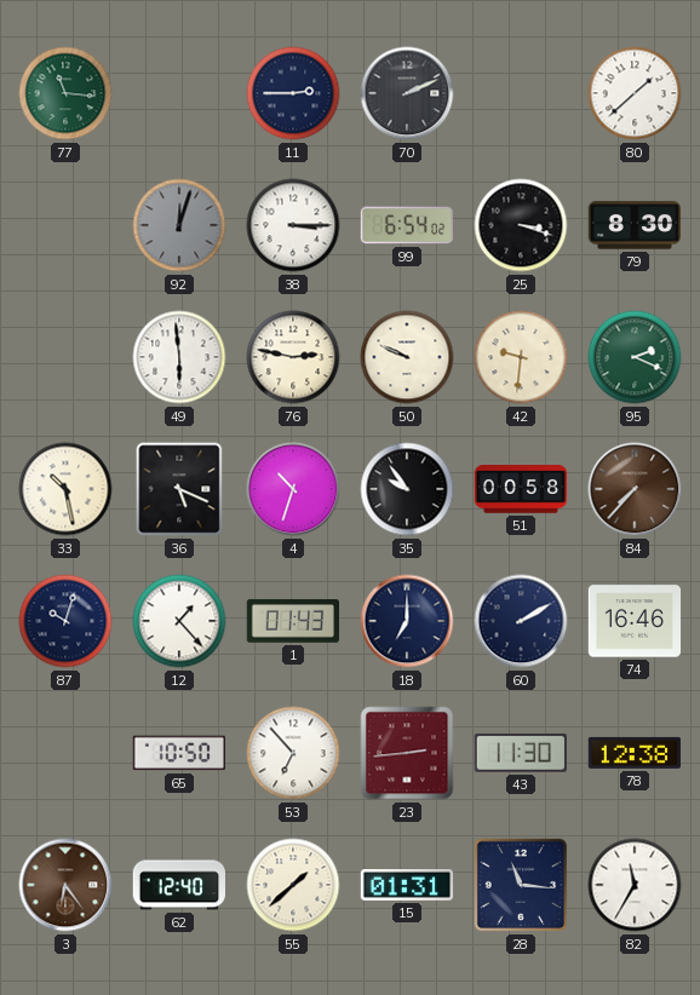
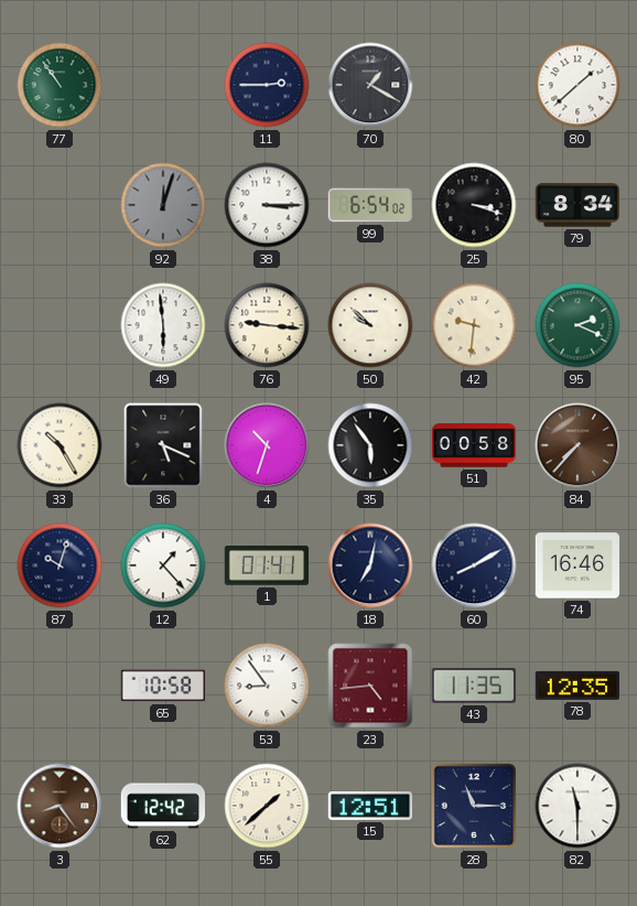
77: 11:16 -> 10:54
70: 2:11 -> 1:20
79: 8:30 -> 8:34
76: 2:47 -> 9:16
50: 9:49 -> 9:52
33: 10:28 -> 10:25
35: 9:54 -> 5:54
1: 01:43 -> 01:41
18: 7:00 -> 7:02
60: 2:10 -> 8:10
65: 10:50 -> 10:58
53: 6:53 -> 8:54
23: 2:44 -> 4:44
43: 11:30 -> 11:35
78: 12:38 -> 12:35
3: 6:24 -> 8:24
62: 12:40 -> 12:42
15: 01:31 -> 12:51
28: 11:16 -> 11:15
82: 11:35 -> 11:30
